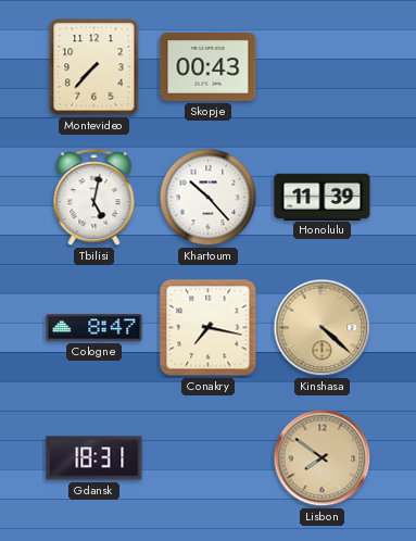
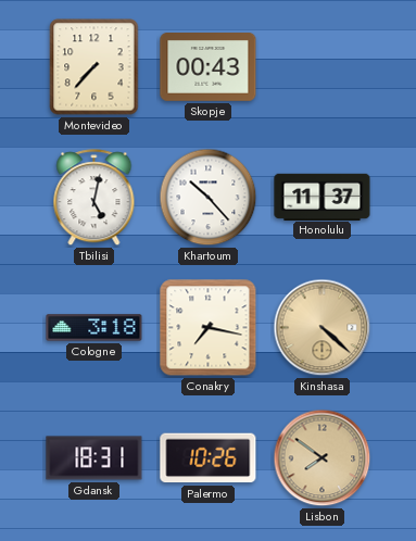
Honolulu: 11:39 -> 11:37
Cologne: 8:47 -> 3:18
Palermo: none -> 10:26
